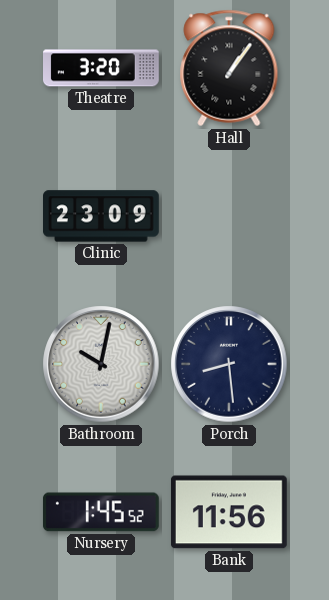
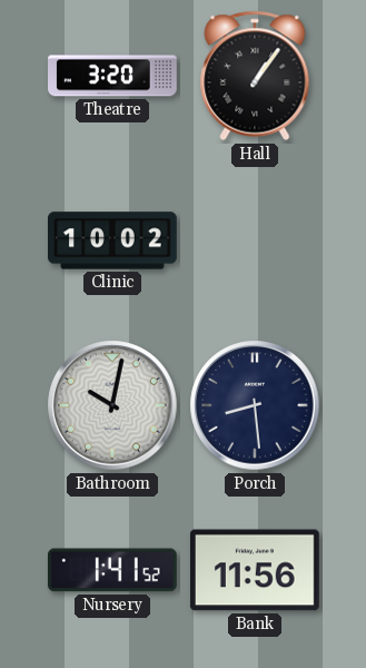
Clinic: 23:09 -> 10:02
Nursery: 1:45 -> 1:41
